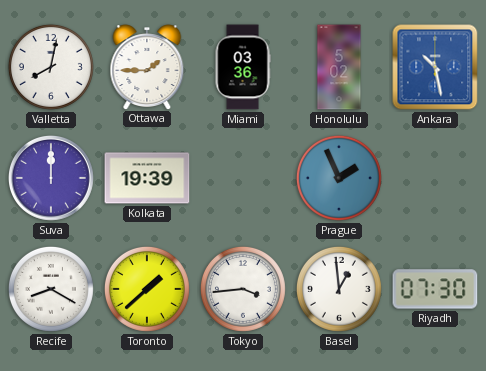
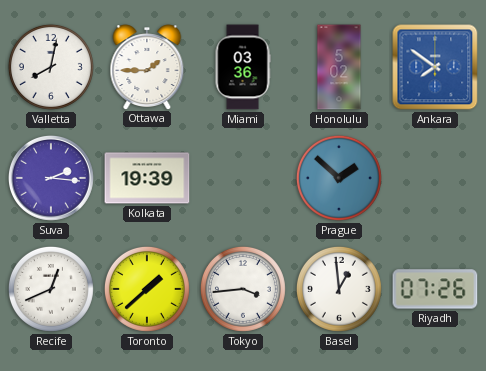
Ankara: 10:28 -> 7:51
Suva: 12:00 -> 2:16
Prague: 1:56 -> 1:52
Recife: 8:20 -> 12:41
Riyadh: 07:30 -> 07:26
